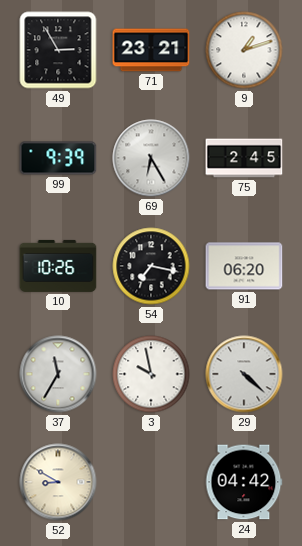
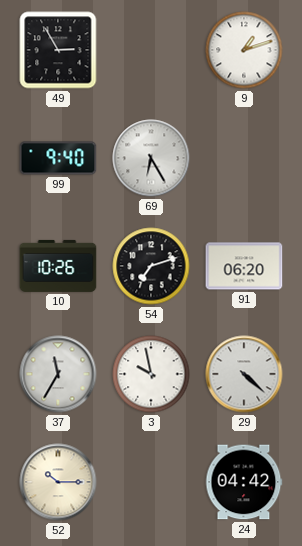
71: 23:21 -> none
99: 9:39 -> 9:40
75: 2:45 -> none
54: 7:17 -> 7:12
52: 8:50 -> 10:15
